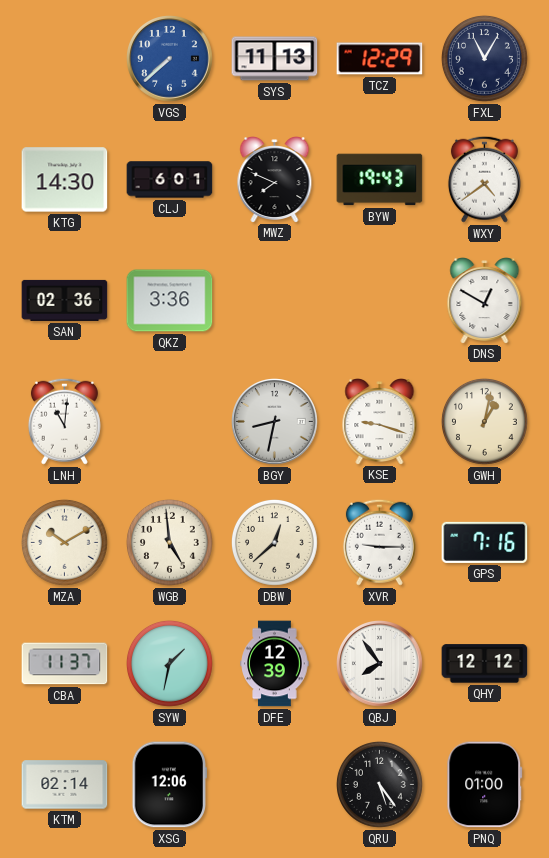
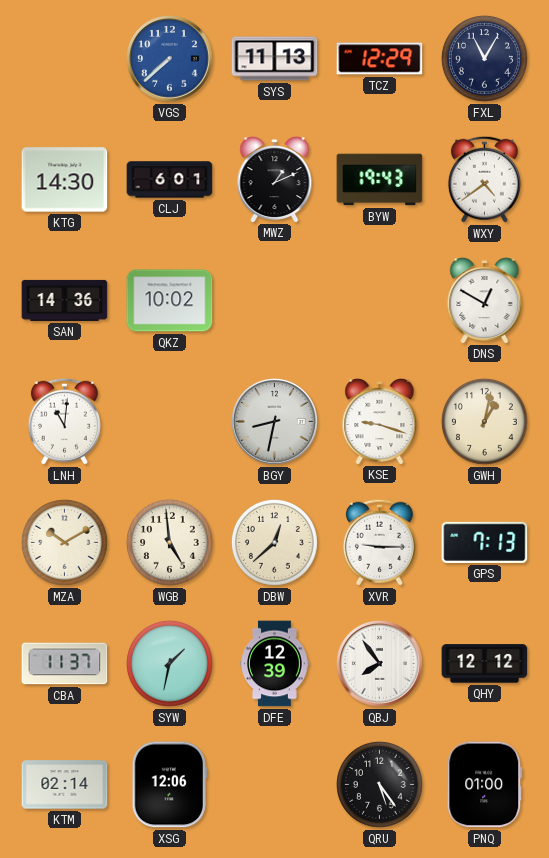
MWZ: 7:49 -> 1:11
SAN: 02:36 -> 14:36
QKZ: 3:36 -> 10:02
GPS: 7:16 -> 7:13
